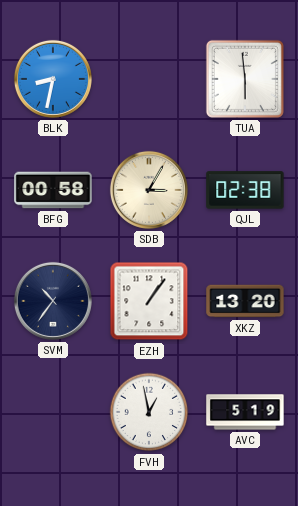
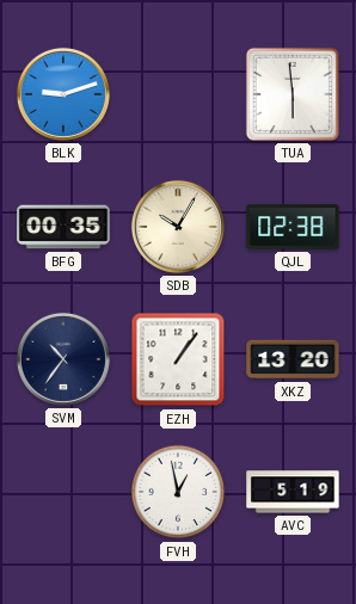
BLK: 8:32 -> 9:12
BFG: 00:58 -> 00:35
SDB: 3:05 -> 10:05
